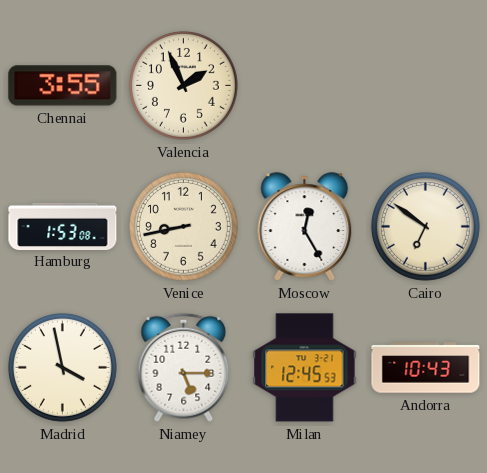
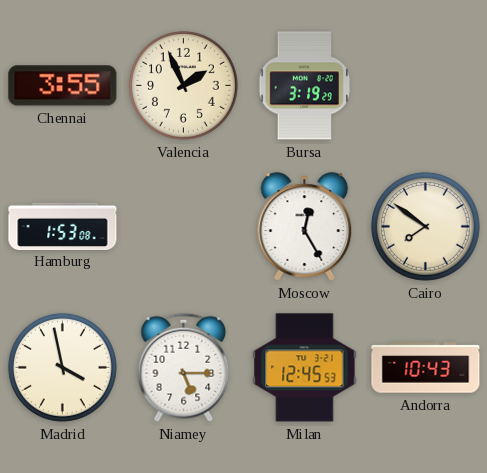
Bursa: none -> 3:19
Venice: 8:43 -> none
Cairo: 6:51 -> 7:51
